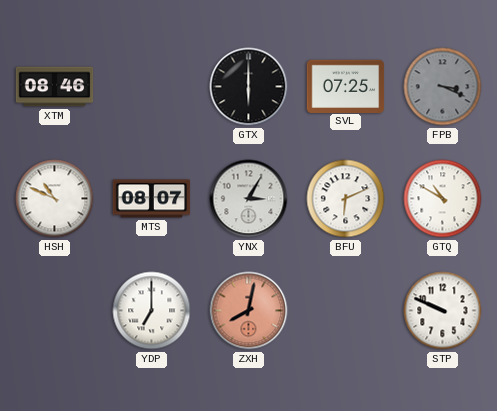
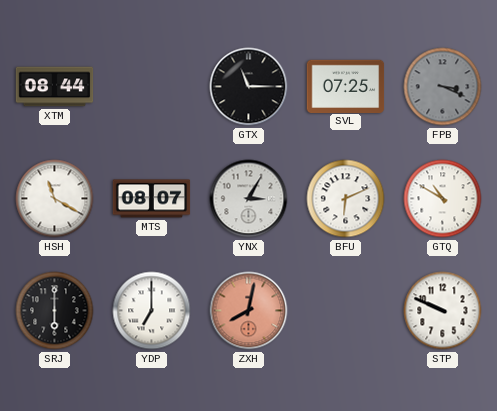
XTM: 08:46 -> 08:44
GTX: 6:00 -> 11:15
HSH: 10:49 -> 11:20
SRJ: none -> 6:00
